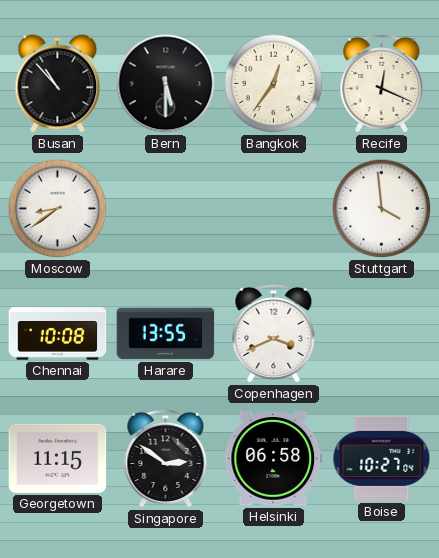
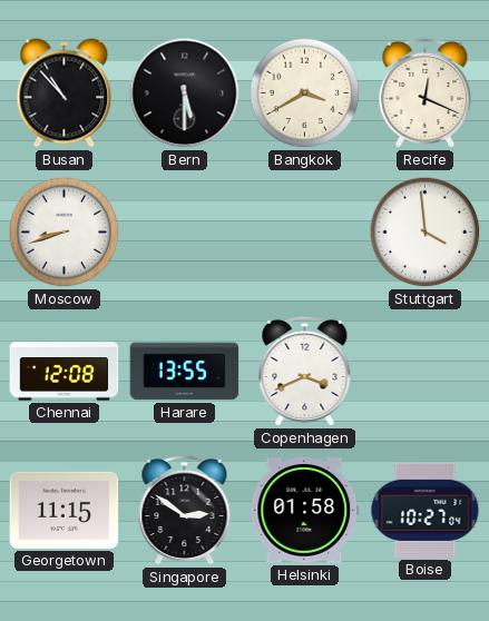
Bangkok: 12:36 -> 3:40
Moscow: 8:39 -> 8:42
Chennai: 10:08 -> 12:08
Helsinki: 06:58 -> 01:58
